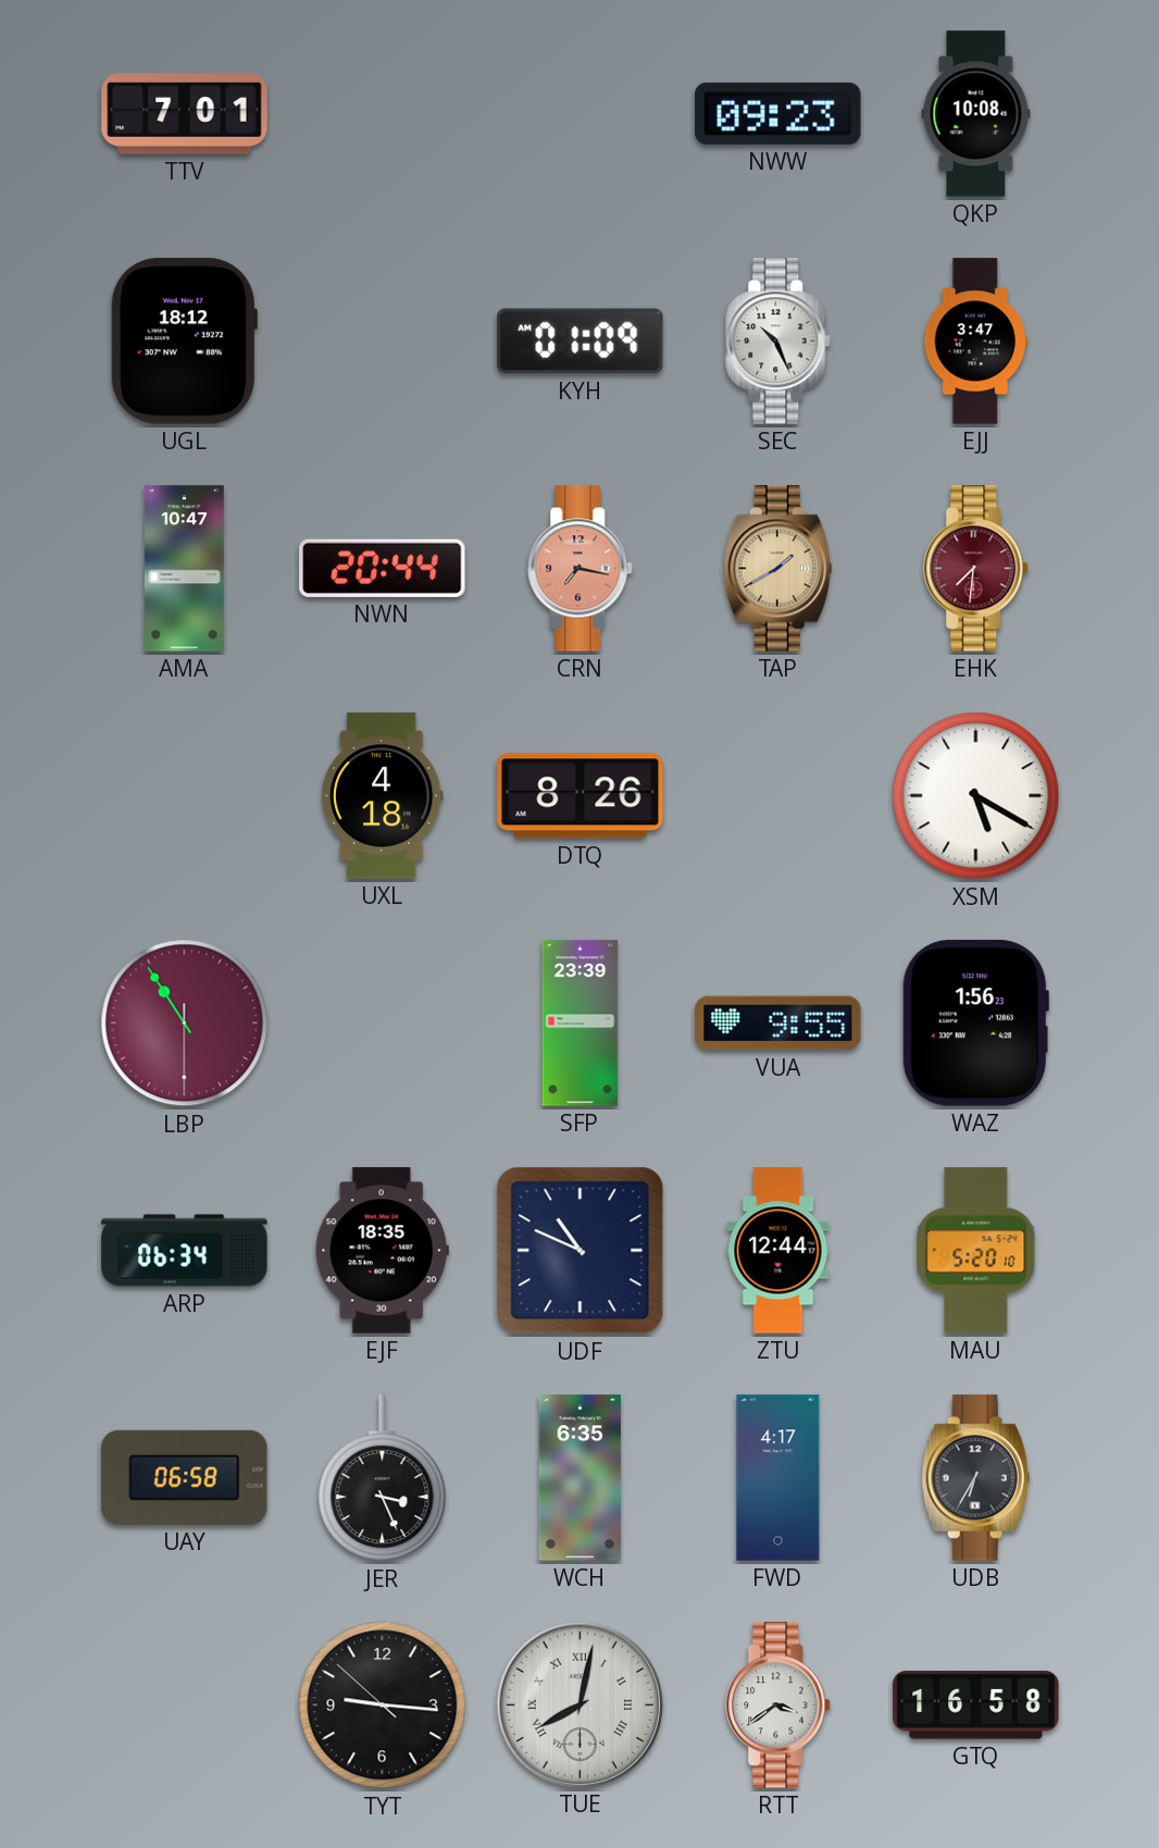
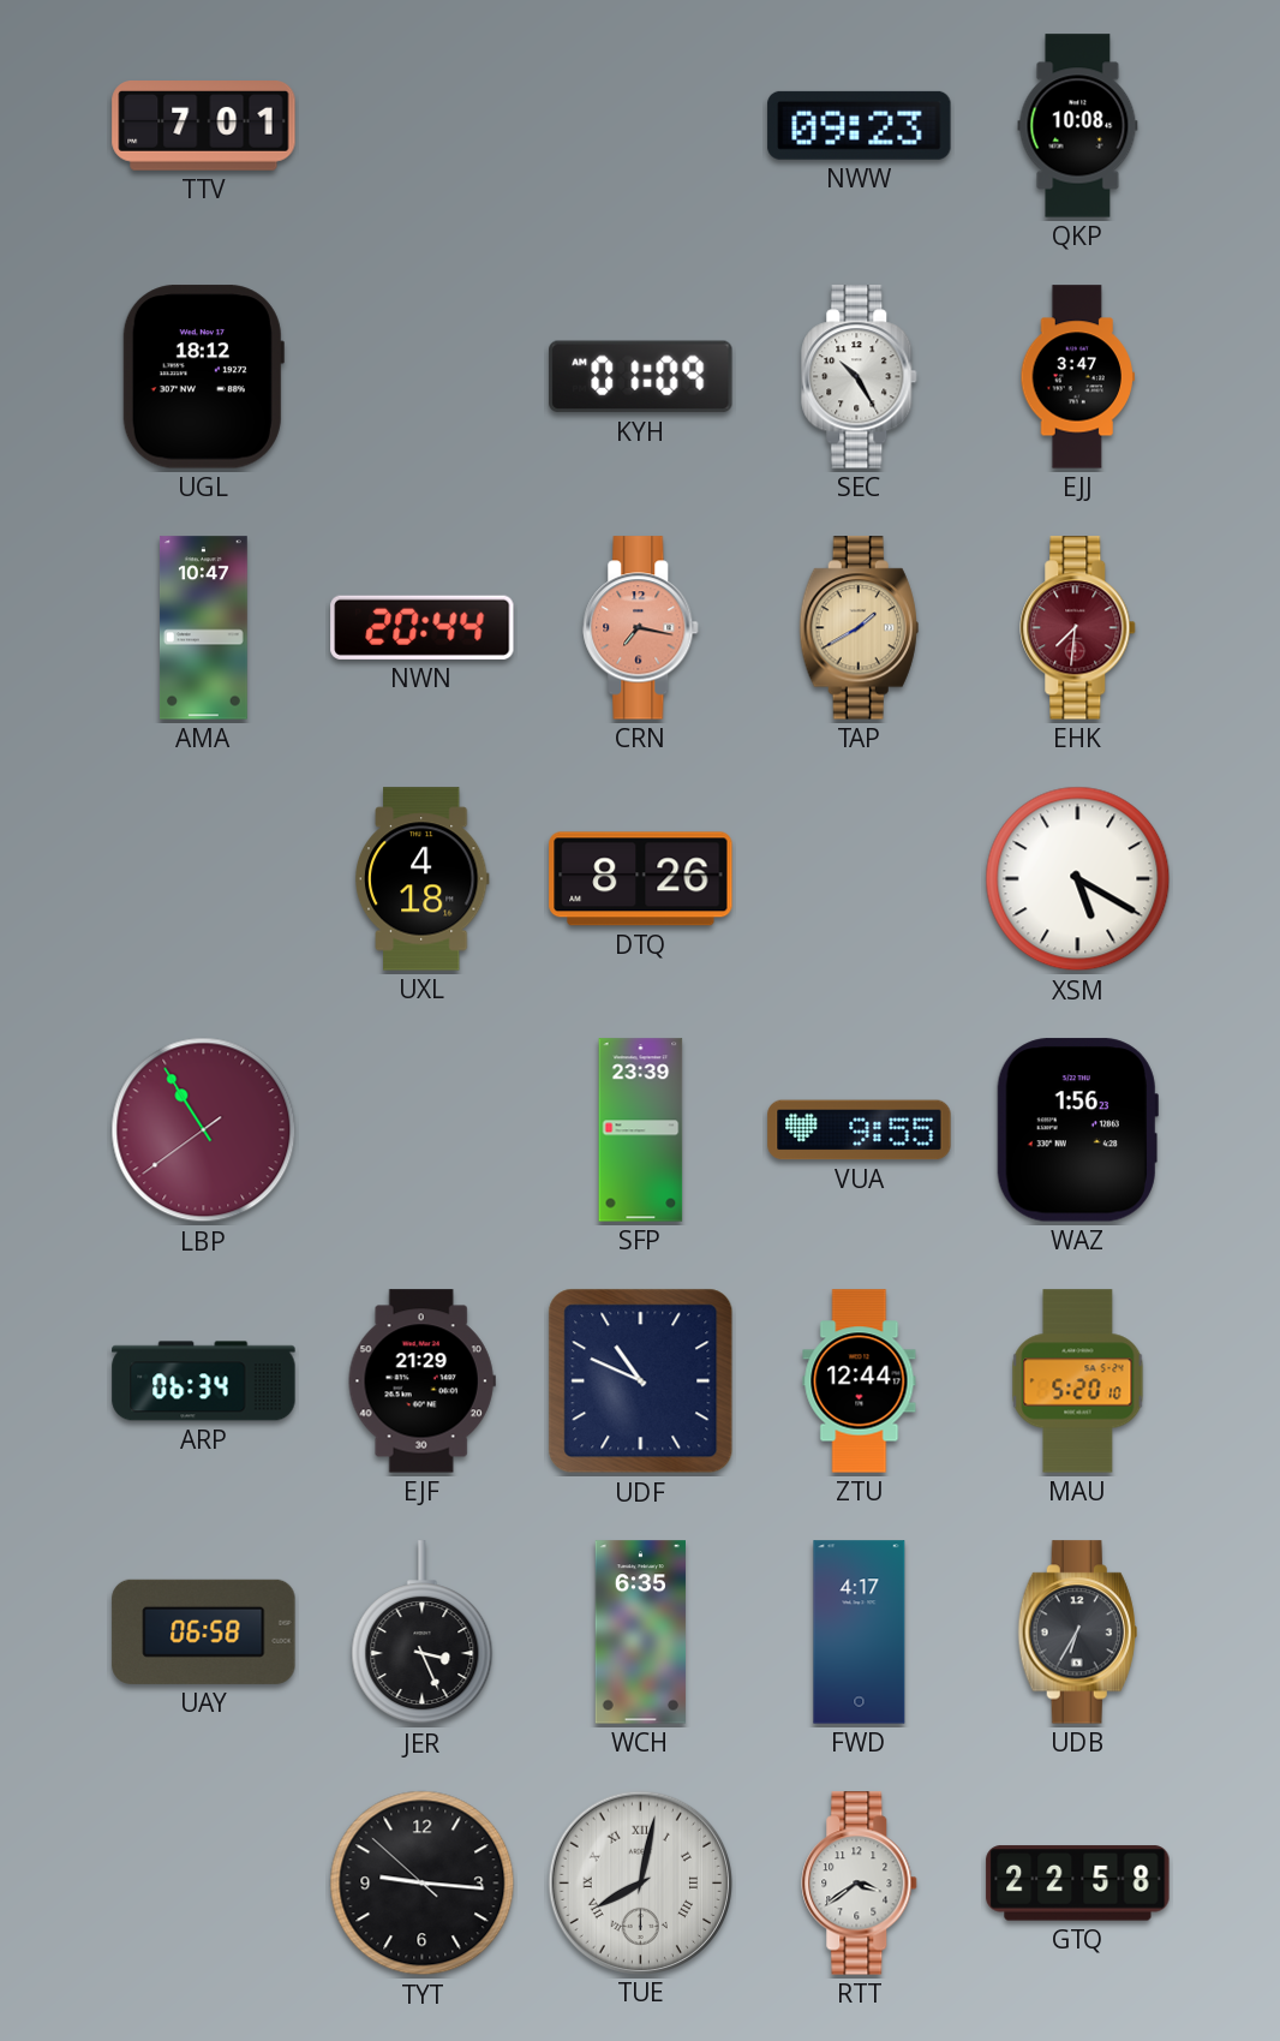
SEC: 10:26 -> 10:25
LBP: 10:54:30 -> 10:54:39
EJF: 18:35 -> 21:29
GTQ: 16:58 -> 22:58
